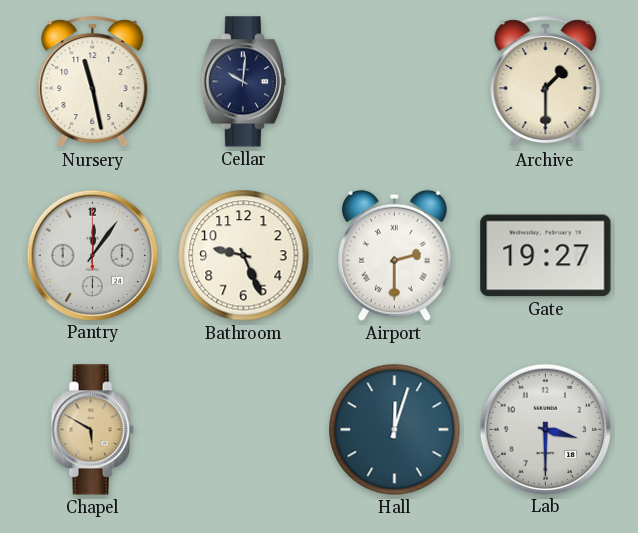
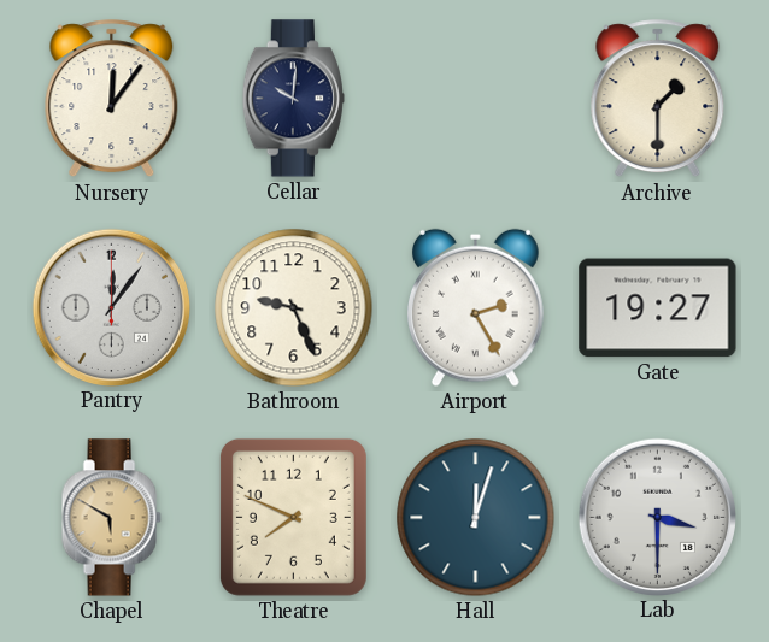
Nursery: 11:28 -> 12:06
Airport: 2:30 -> 2:25
Theatre: none -> 7:49
